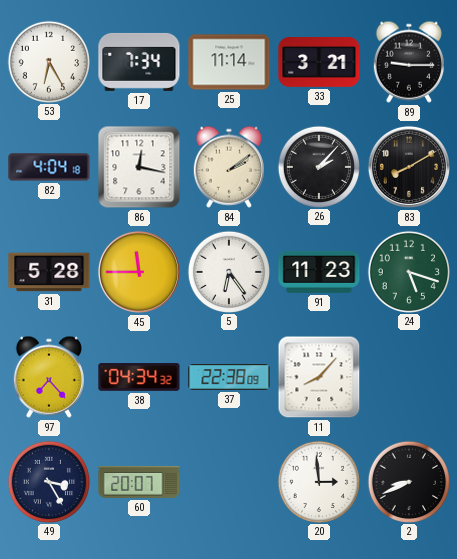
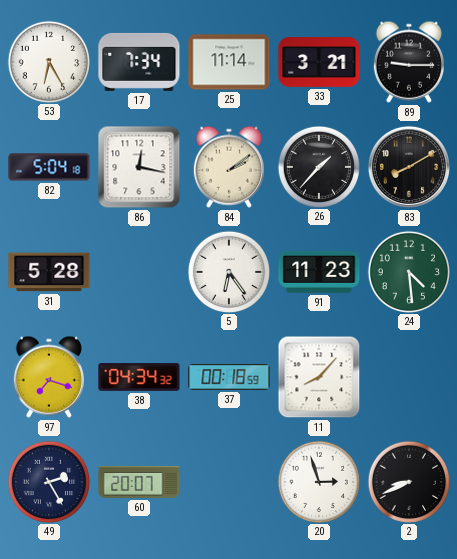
82: 4:04 -> 5:04
26: 2:07 -> 1:37
45: 11:45 -> none
24: 5:18 -> 4:29
97: 7:23 -> 7:18
37: 22:38 -> 00:18
49: 3:25 -> 2:25
20: 2:59 -> 2:57
